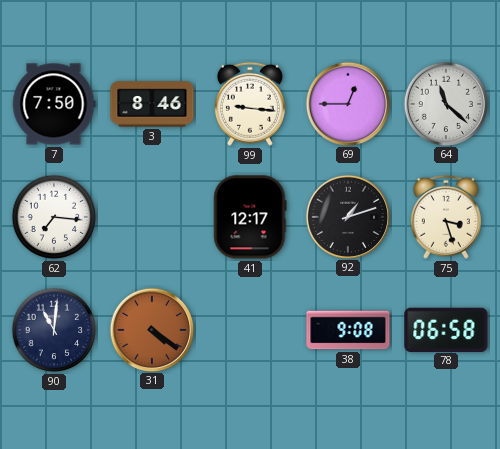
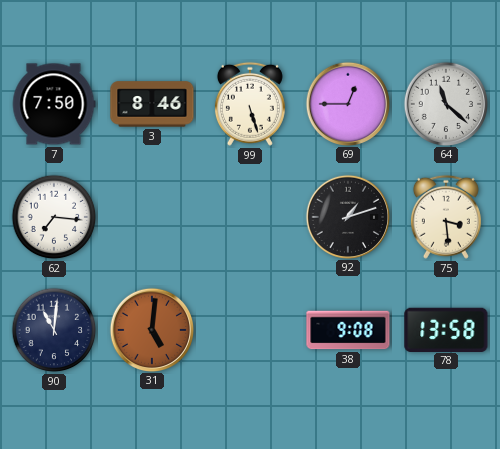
99: 9:16 -> 5:27
41: 12:17 -> none
75: 3:27 -> 3:29
31: 4:21 -> 5:01
78: 06:58 -> 13:58
